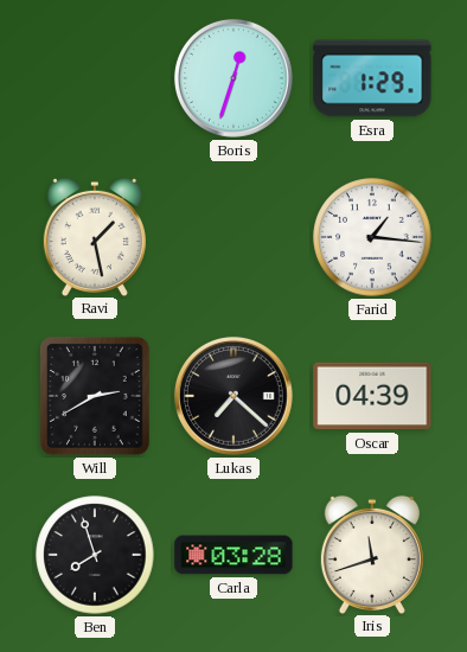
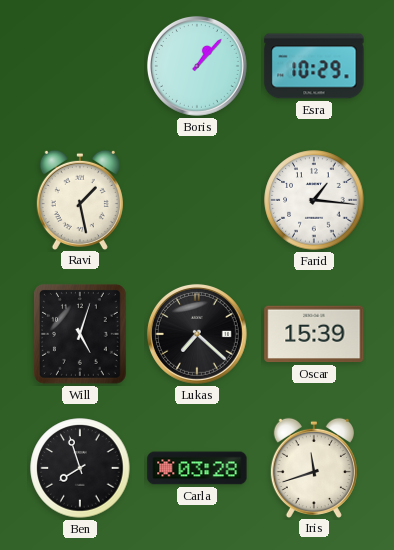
Boris: 12:33 -> 1:07
Esra: 1:29 -> 10:29
Will: 2:40 -> 5:03
Oscar: 04:39 -> 15:39
